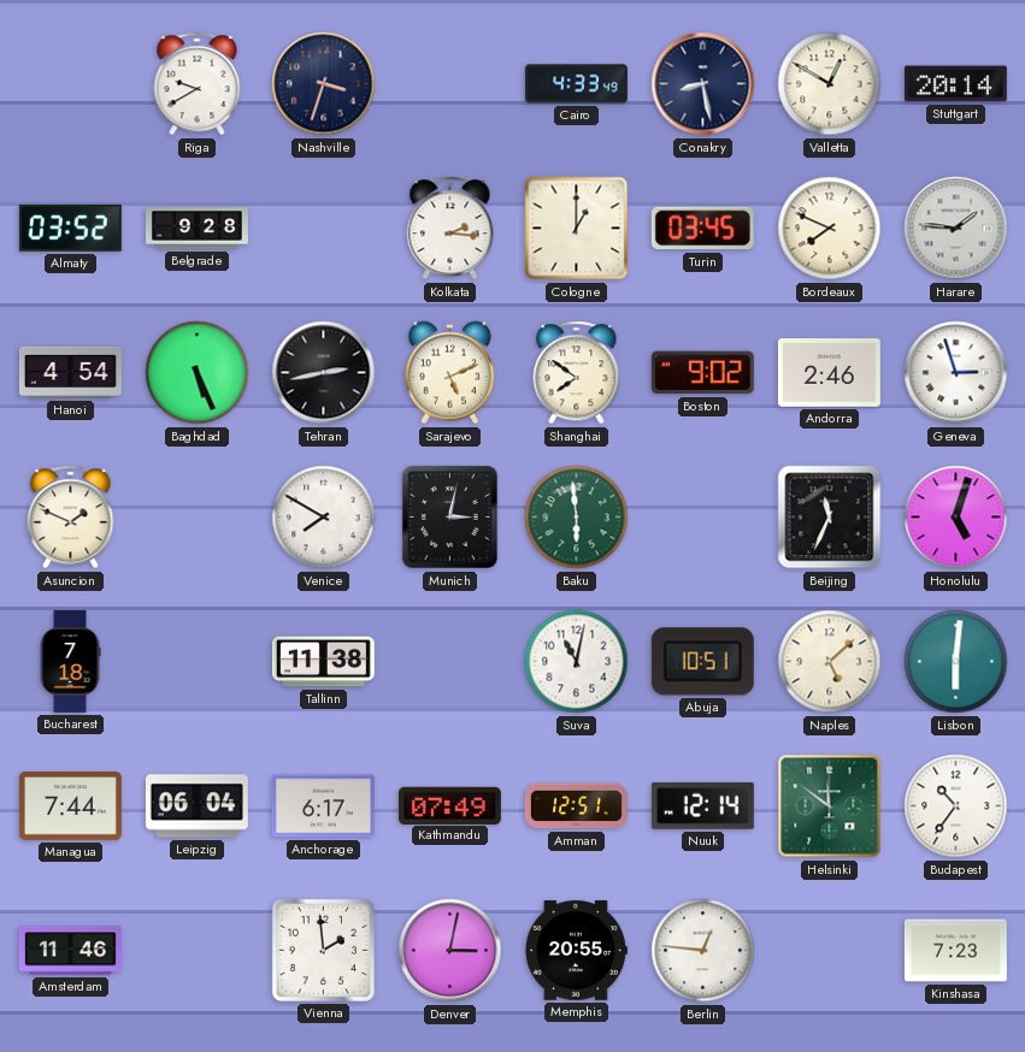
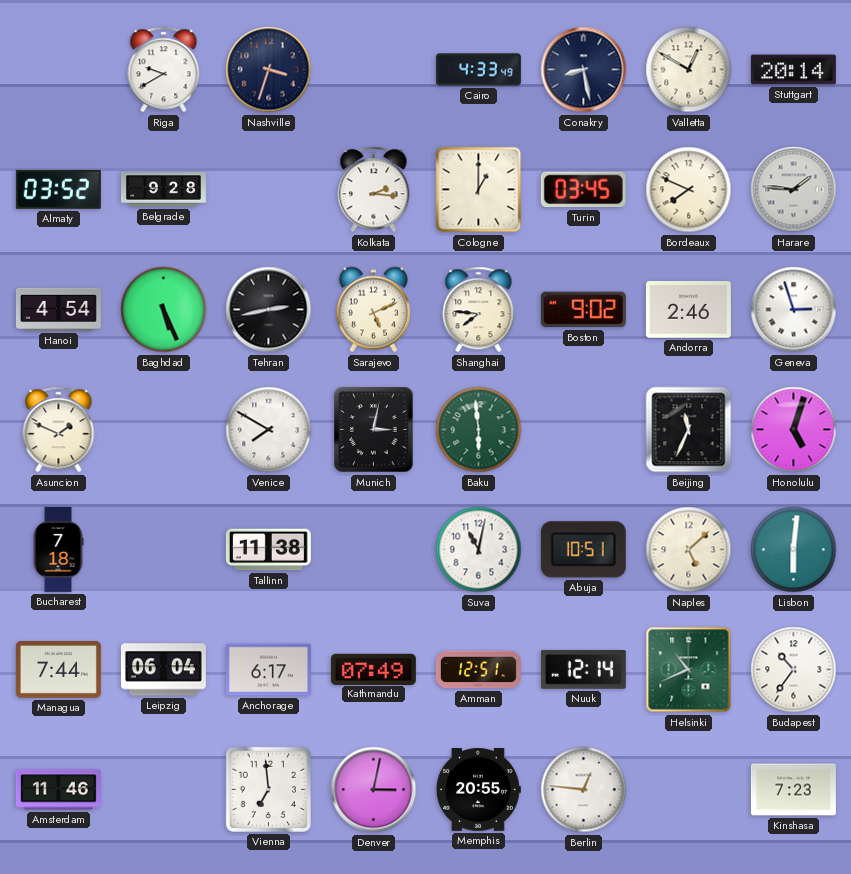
Shanghai: 7:51 -> 7:46
Helsinki: 11:51 -> 10:41
Vienna: 1:59 -> 6:59
